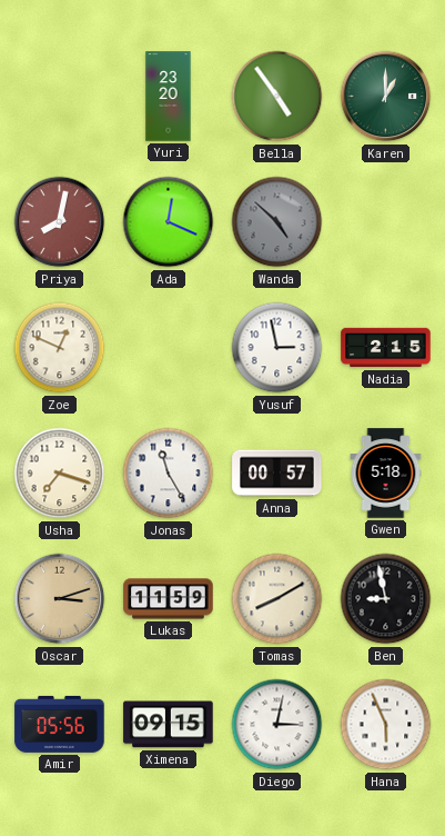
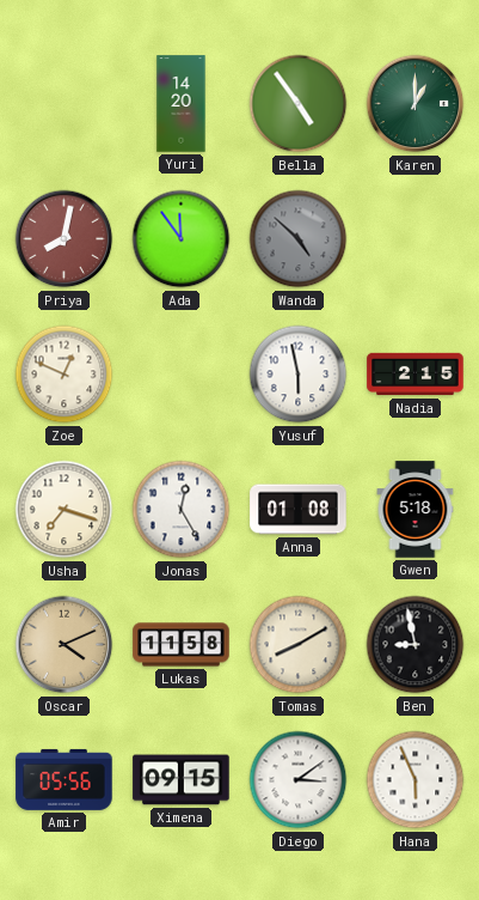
Yuri: 23:20 -> 14:20
Ada: 12:19 -> 11:54
Yusuf: 2:58 -> 5:58
Jonas: 11:25 -> 12:25
Anna: 00:57 -> 01:08
Oscar: 3:12 -> 4:11
Lukas: 11:59 -> 11:58
Diego: 3:02 -> 3:09
